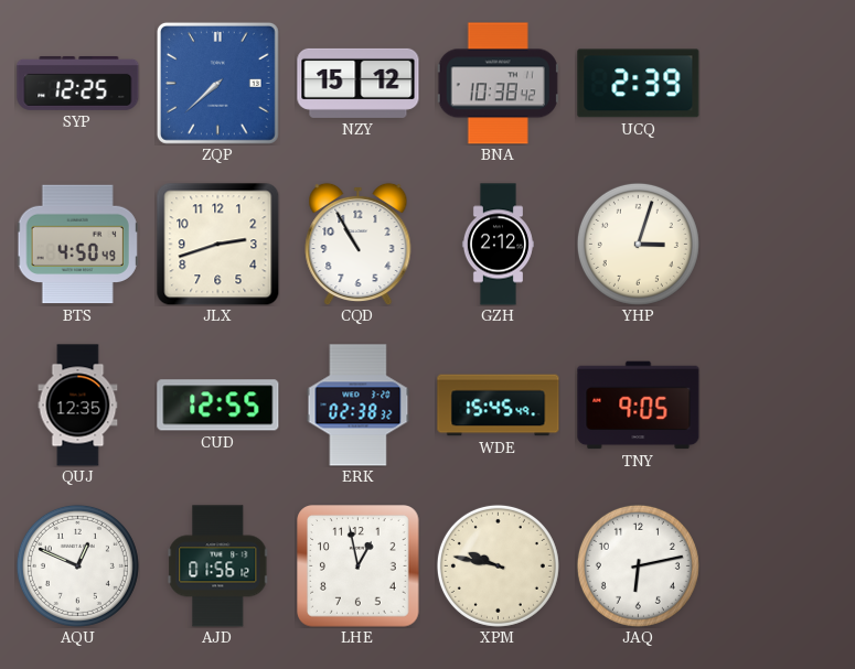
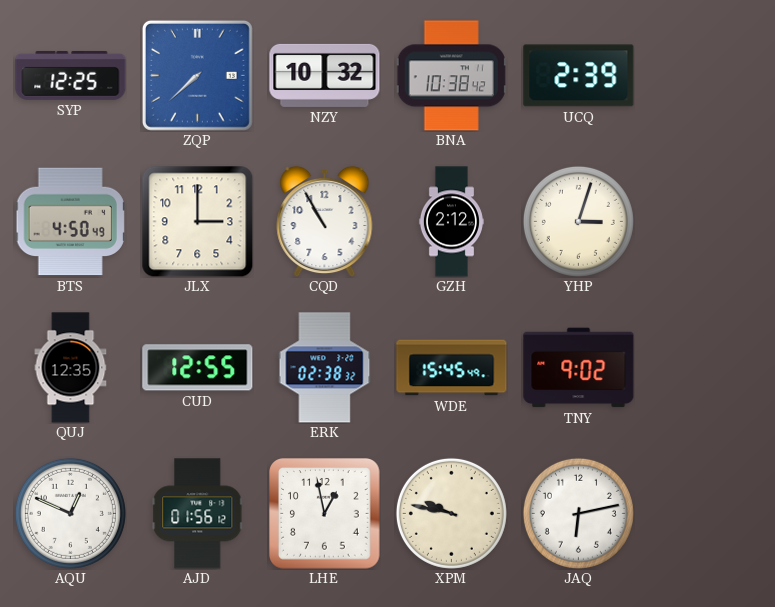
NZY: 15:12 -> 10:32
JLX: 2:42 -> 3:00
TNY: 9:05 -> 9:02
